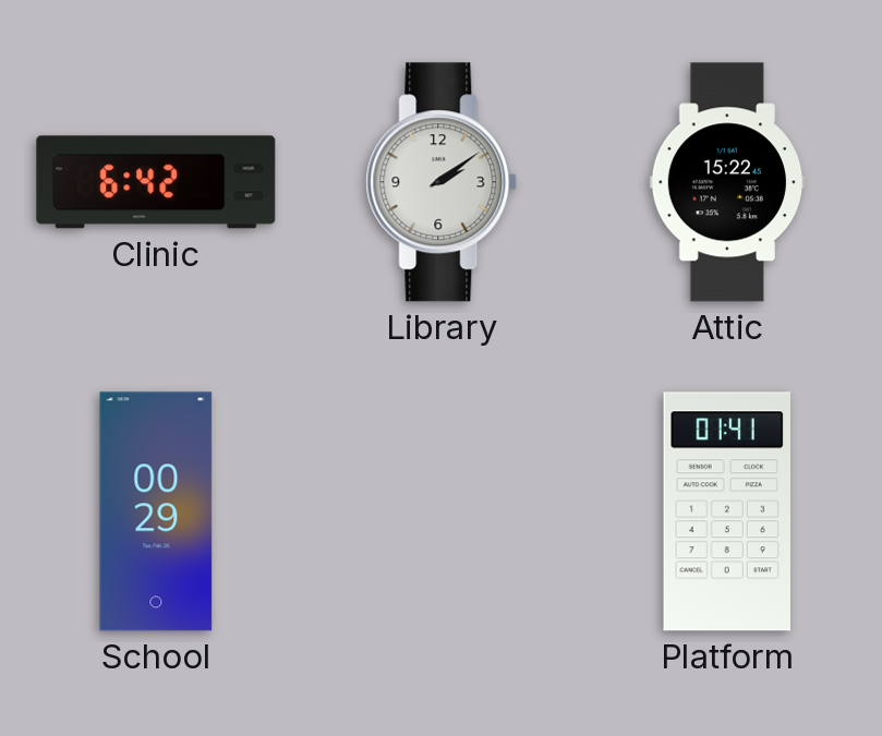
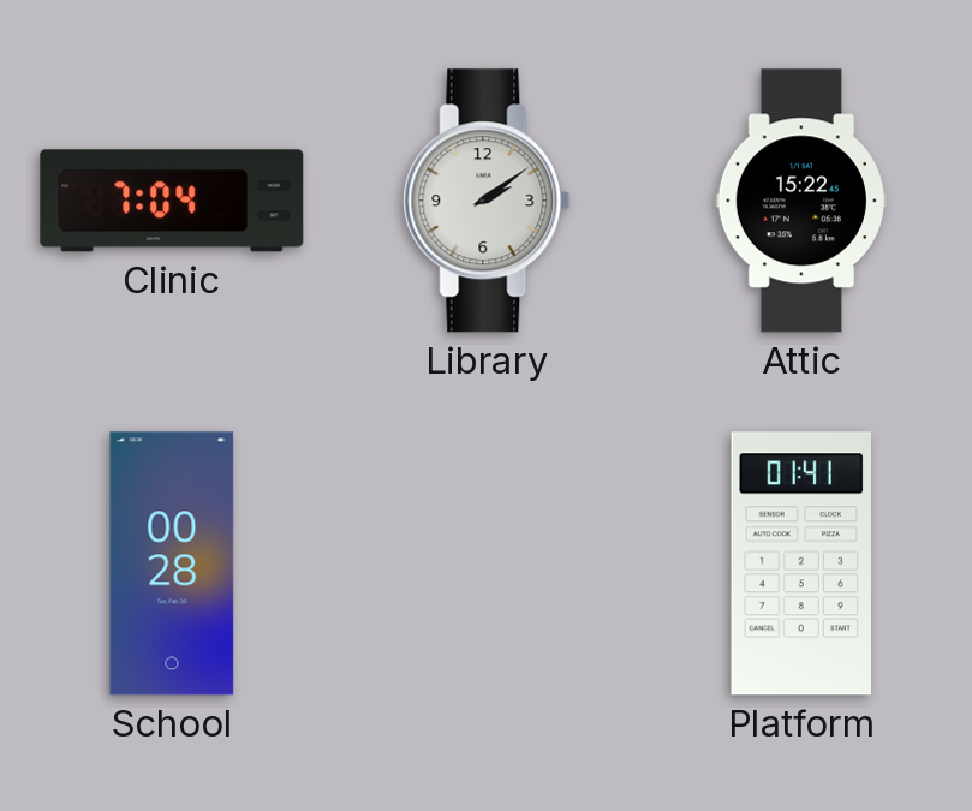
Clinic: 6:42 -> 7:04
School: 00:29 -> 00:28
